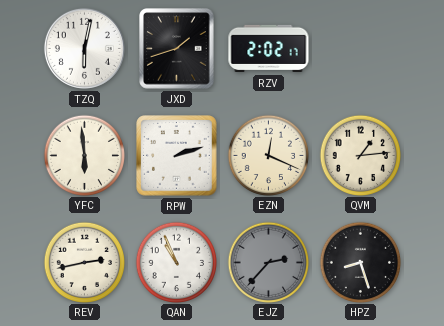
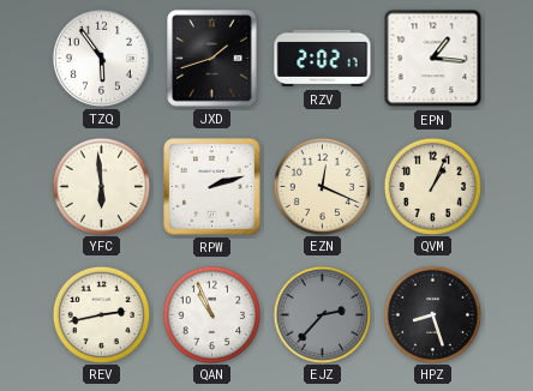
TZQ: 6:02 -> 5:54
EPN: none -> 1:16
QVM: 1:14 -> 1:04
